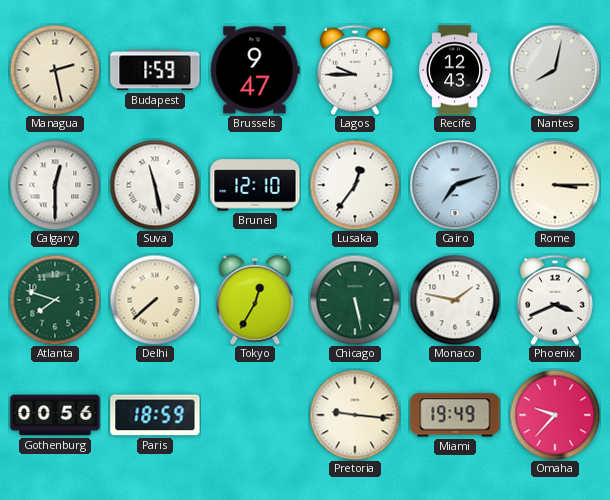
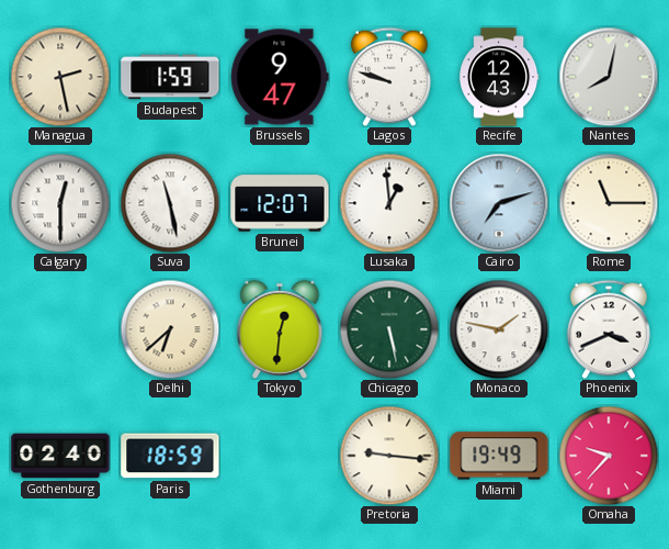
Lagos: 9:45 -> 9:48
Brunei: 12:10 -> 12:07
Lusaka: 12:36 -> 12:59
Rome: 3:15 -> 11:15
Atlanta: 7:48 -> none
Delhi: 7:38 -> 6:38
Tokyo: 12:35 -> 12:31
Gothenburg: 00:56 -> 02:40
